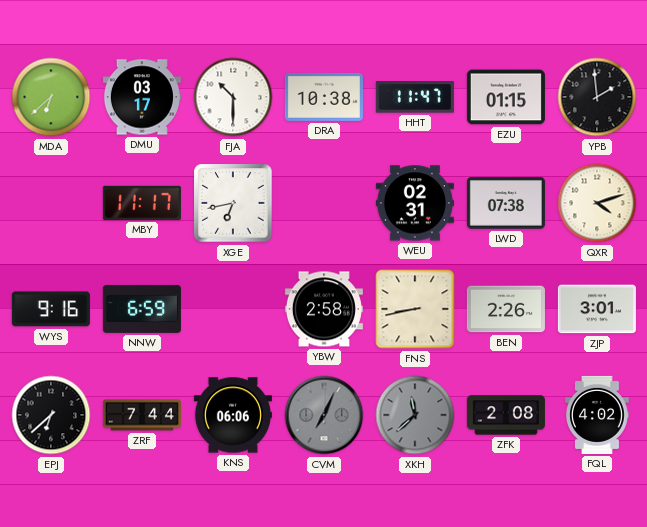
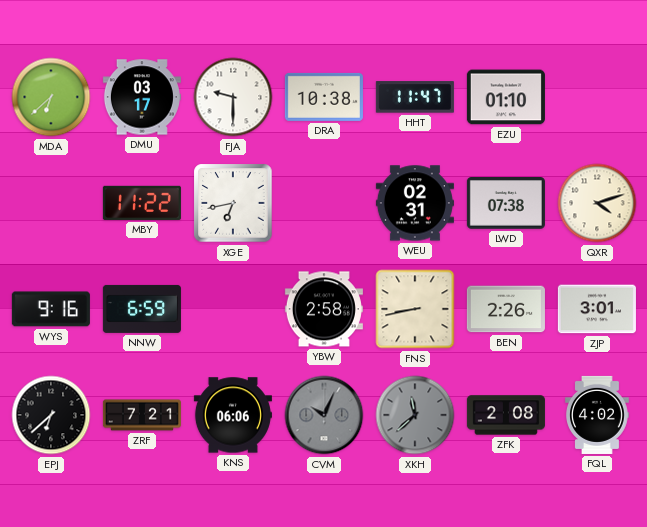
FJA: 10:30 -> 9:30
EZU: 01:15 -> 01:10
YPB: 1:59 -> none
MBY: 11:17 -> 11:22
ZRF: 7:44 -> 7:21
CVM: 7:04 -> 10:04
